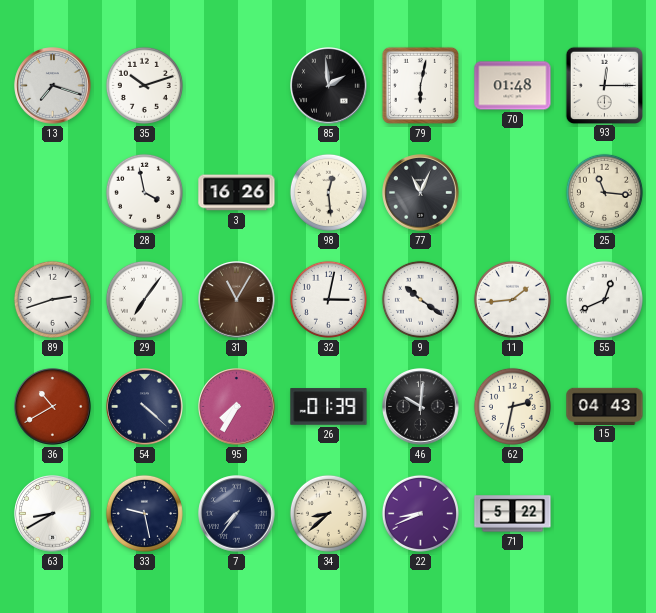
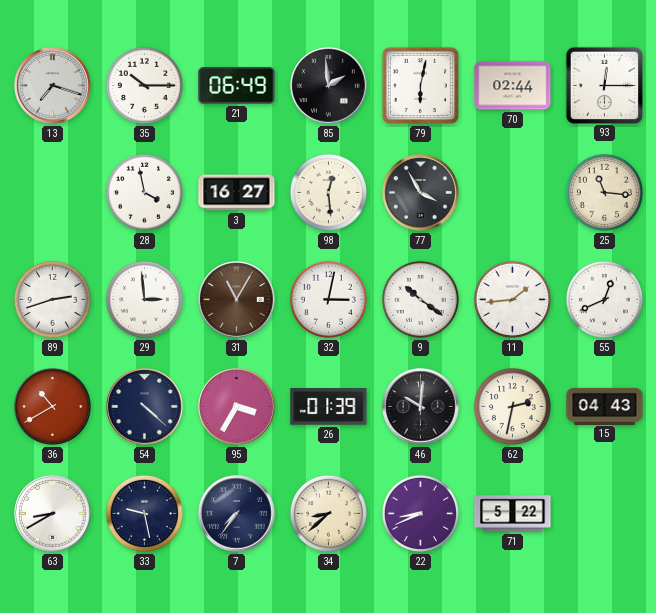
35: 10:12 -> 10:15
21: none -> 06:49
70: 01:48 -> 02:44
3: 16:26 -> 16:27
77: 11:04 -> 3:55
29: 7:06 -> 2:59
95: 7:35 -> 3:35
